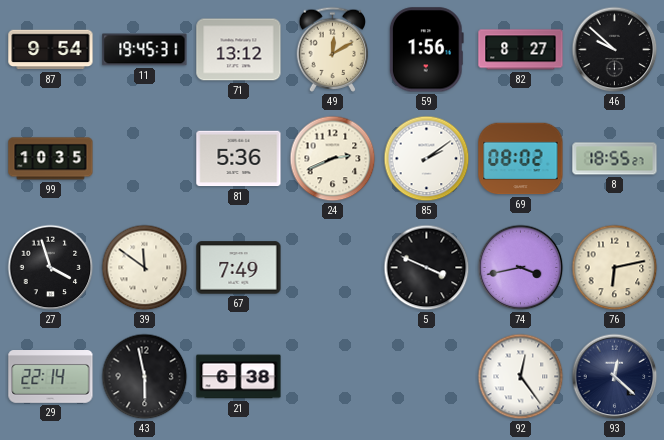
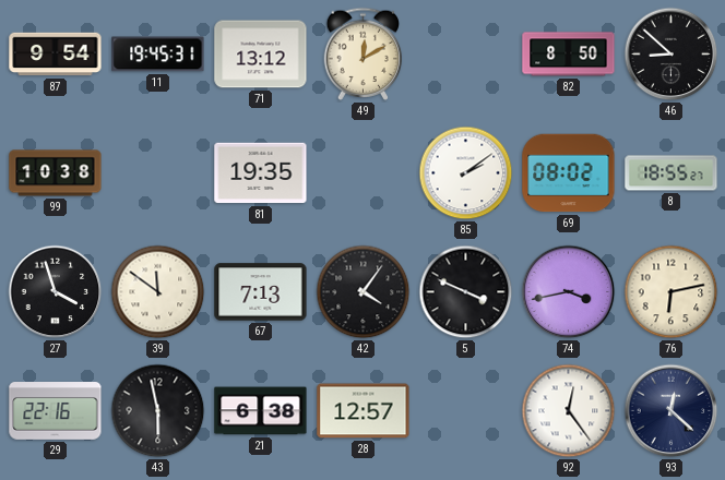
59: 1:56 -> none
82: 8:27 -> 8:50
46: 9:52 -> 8:52
99: 10:35 -> 10:38
81: 5:36 -> 19:35
24: 2:41 -> none
67: 7:49 -> 7:13
42: none -> 4:06
29: 22:14 -> 22:16
28: none -> 12:57
